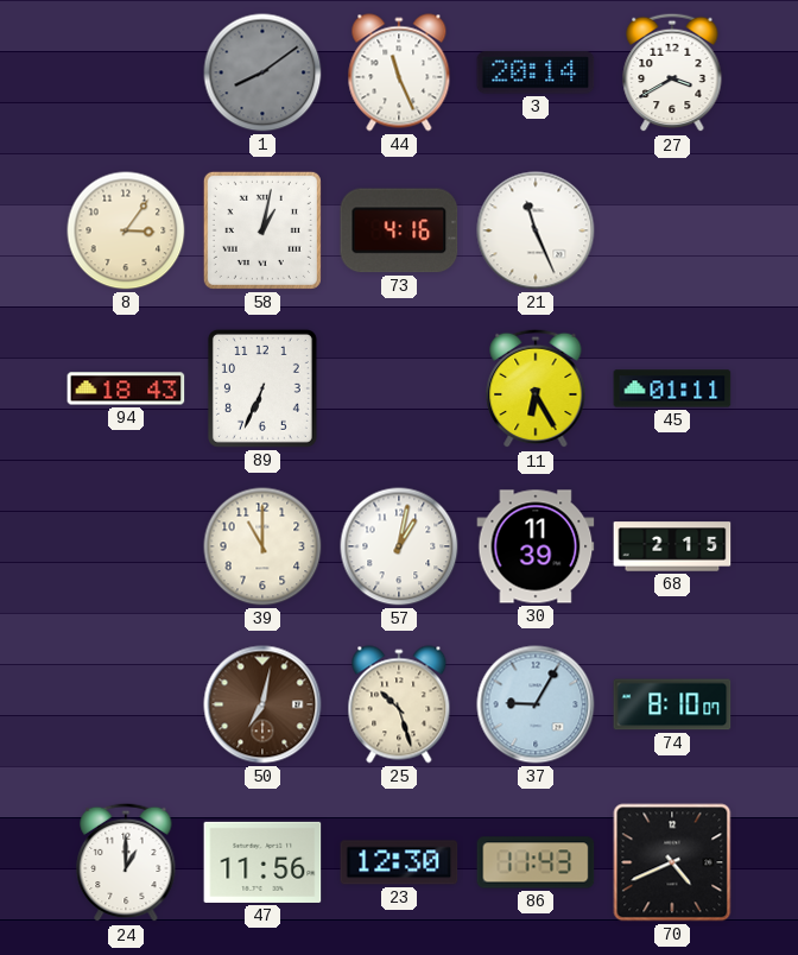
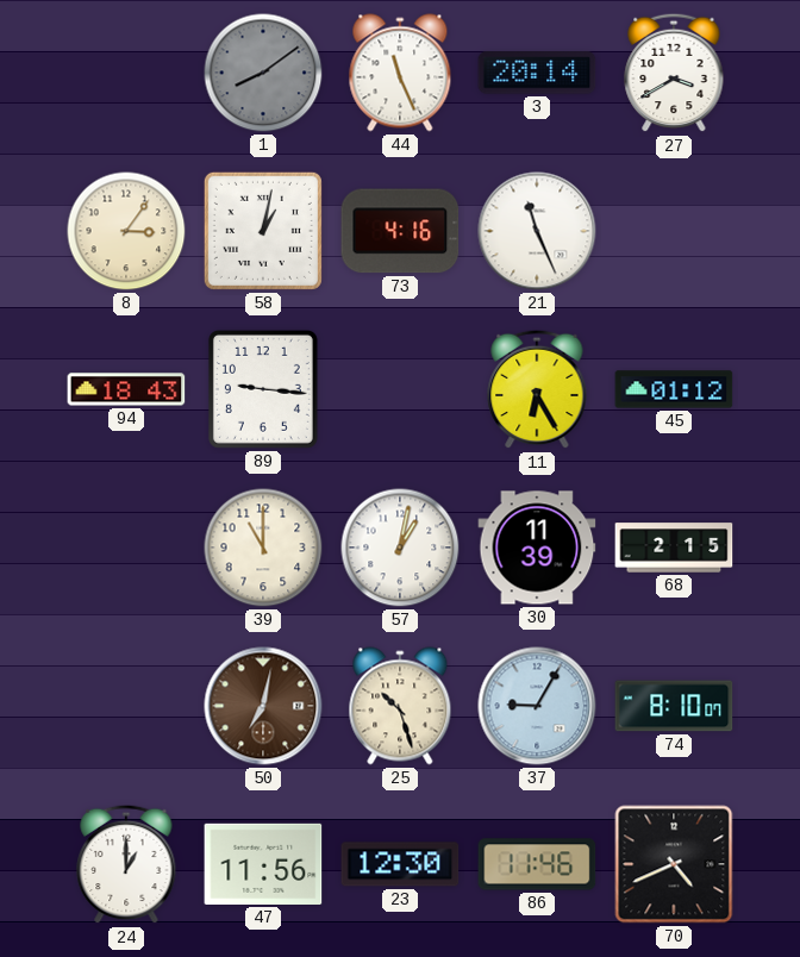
89: 6:34 -> 9:16
45: 01:11 -> 01:12
86: 11:43 -> 11:46
